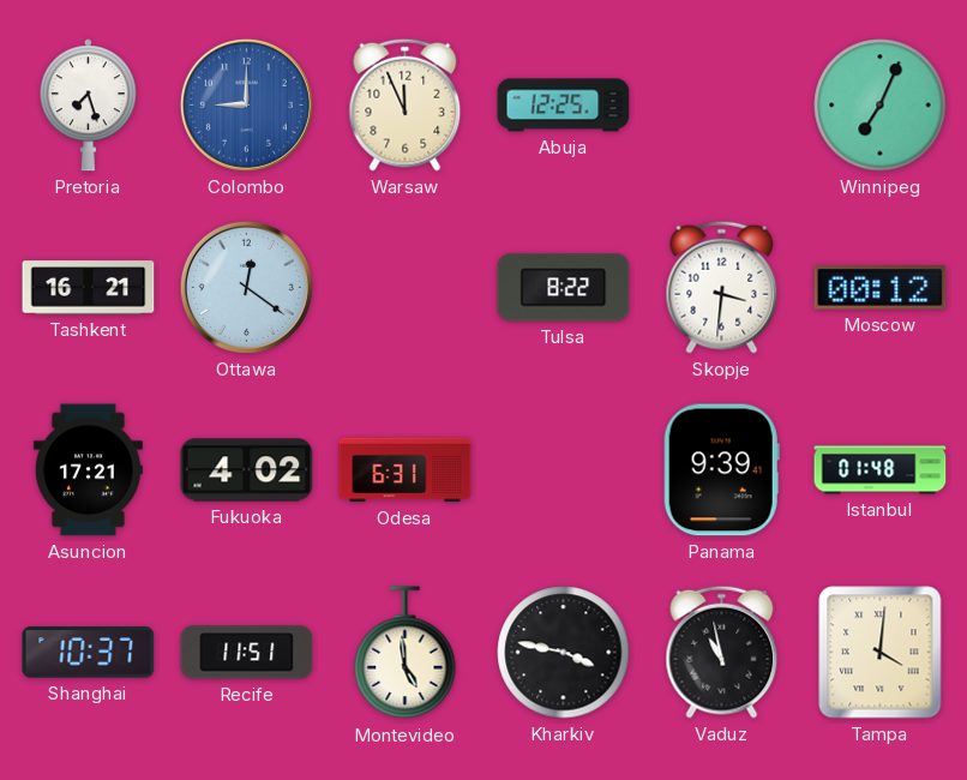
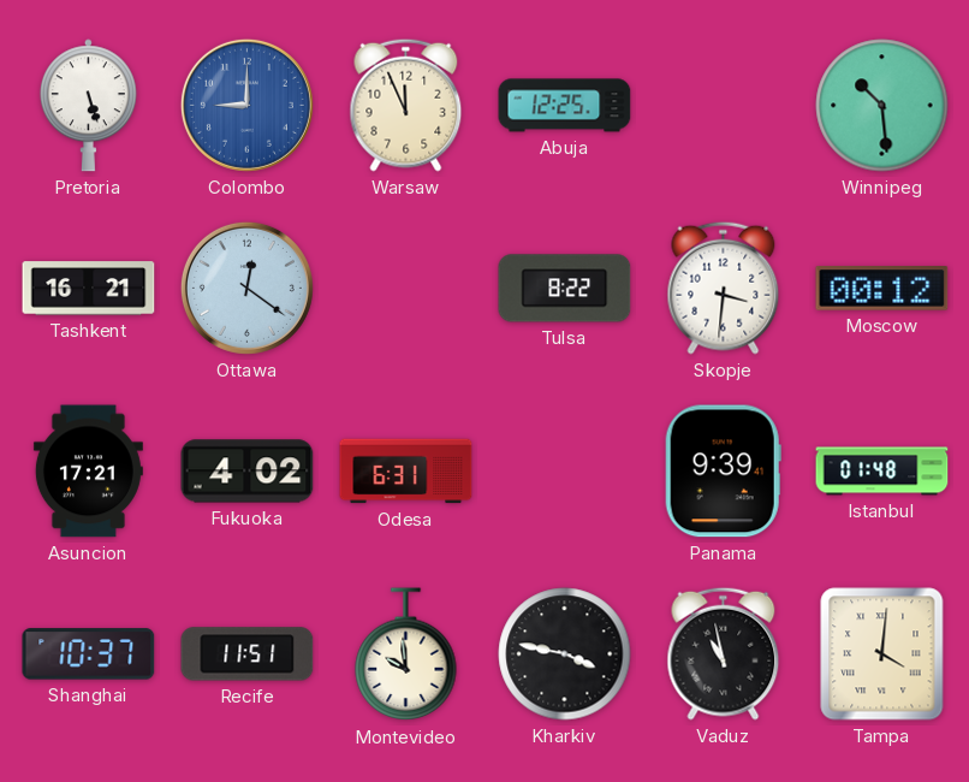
Pretoria: 7:27 -> 5:27
Winnipeg: 7:04 -> 10:29
Montevideo: 4:59 -> 9:59
